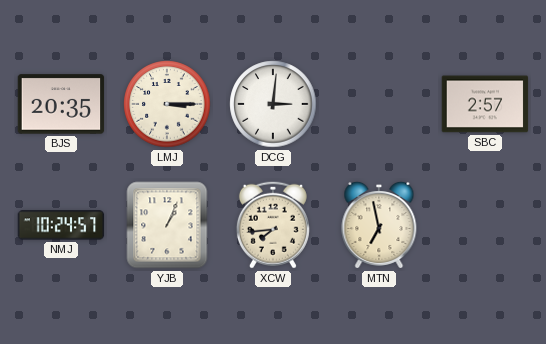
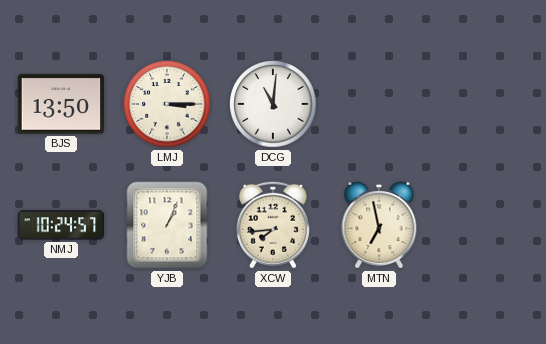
BJS: 20:35 -> 13:50
DCG: 3:01 -> 11:01
SBC: 2:57 -> none
